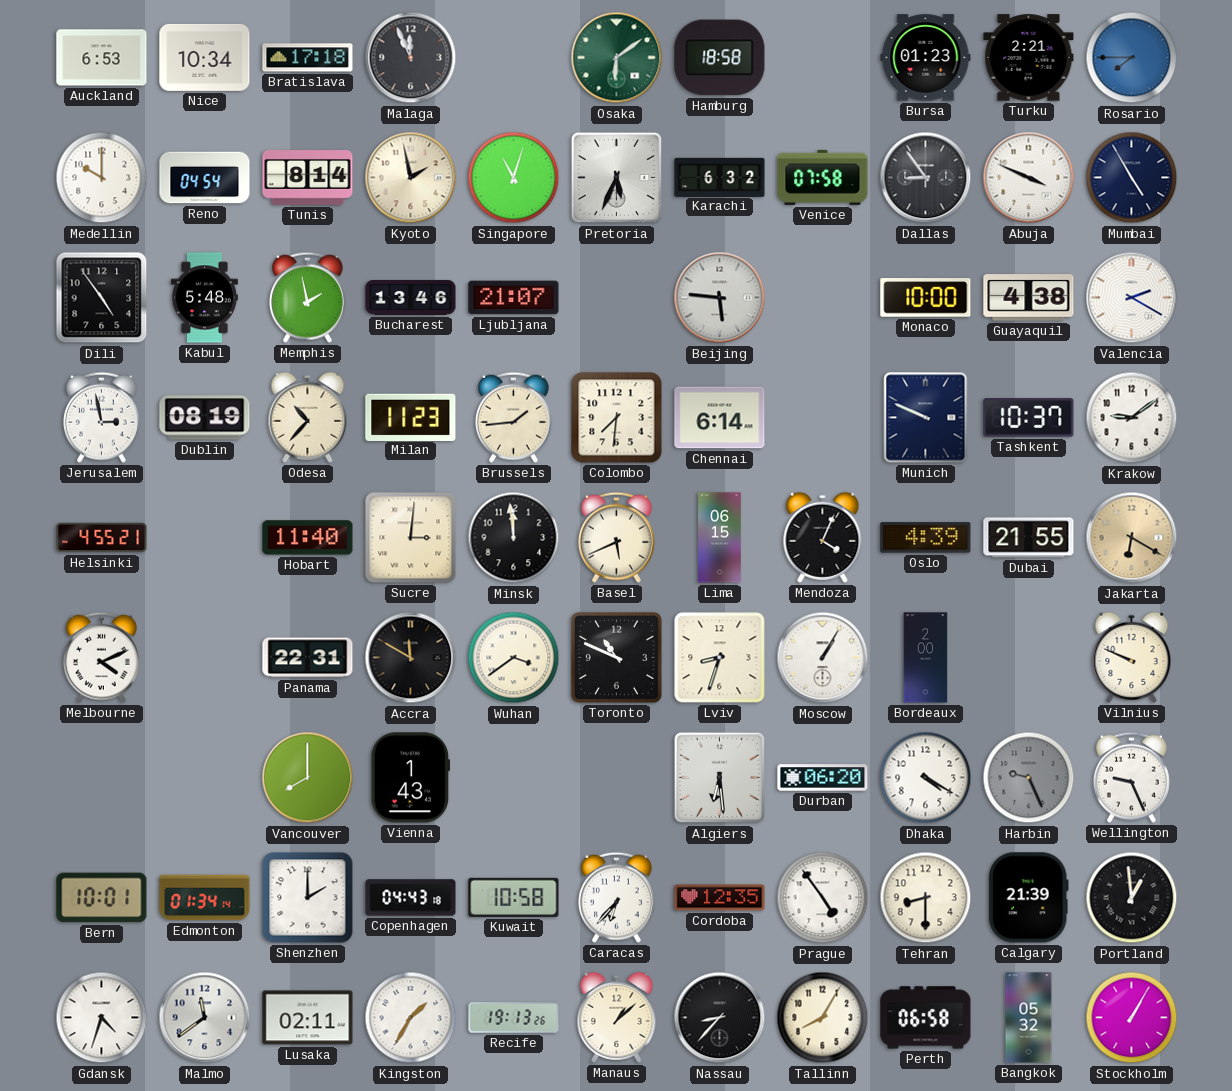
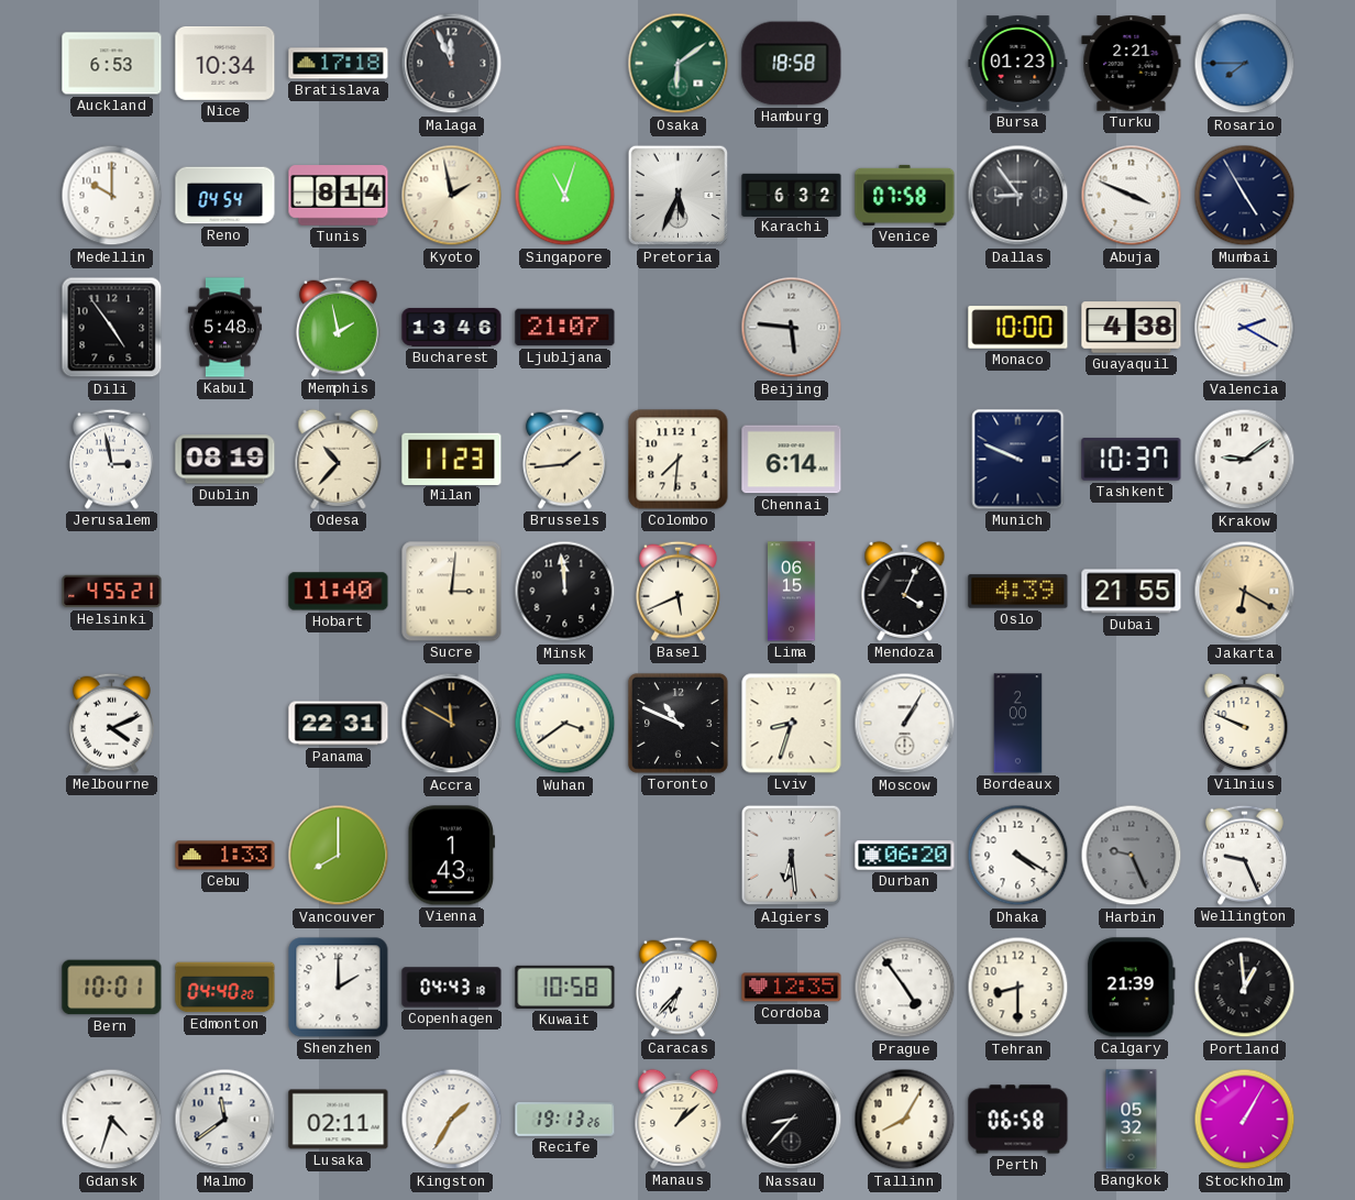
Cebu: none -> 1:33
Edmonton: 01:34 -> 04:40
